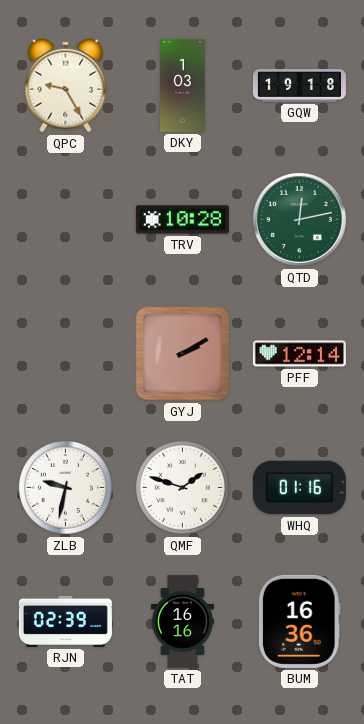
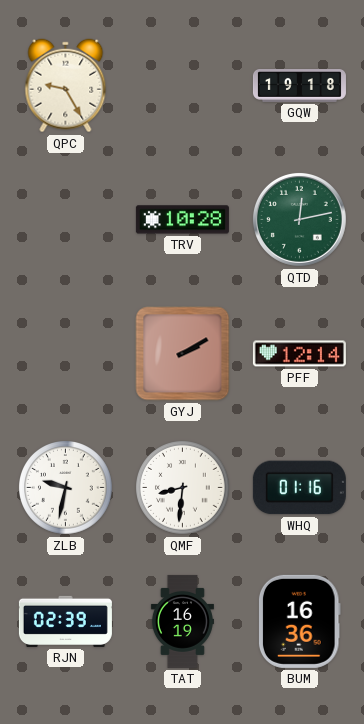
DKY: 1:03 -> none
QMF: 1:48 -> 8:31
TAT: 16:16 -> 16:19
